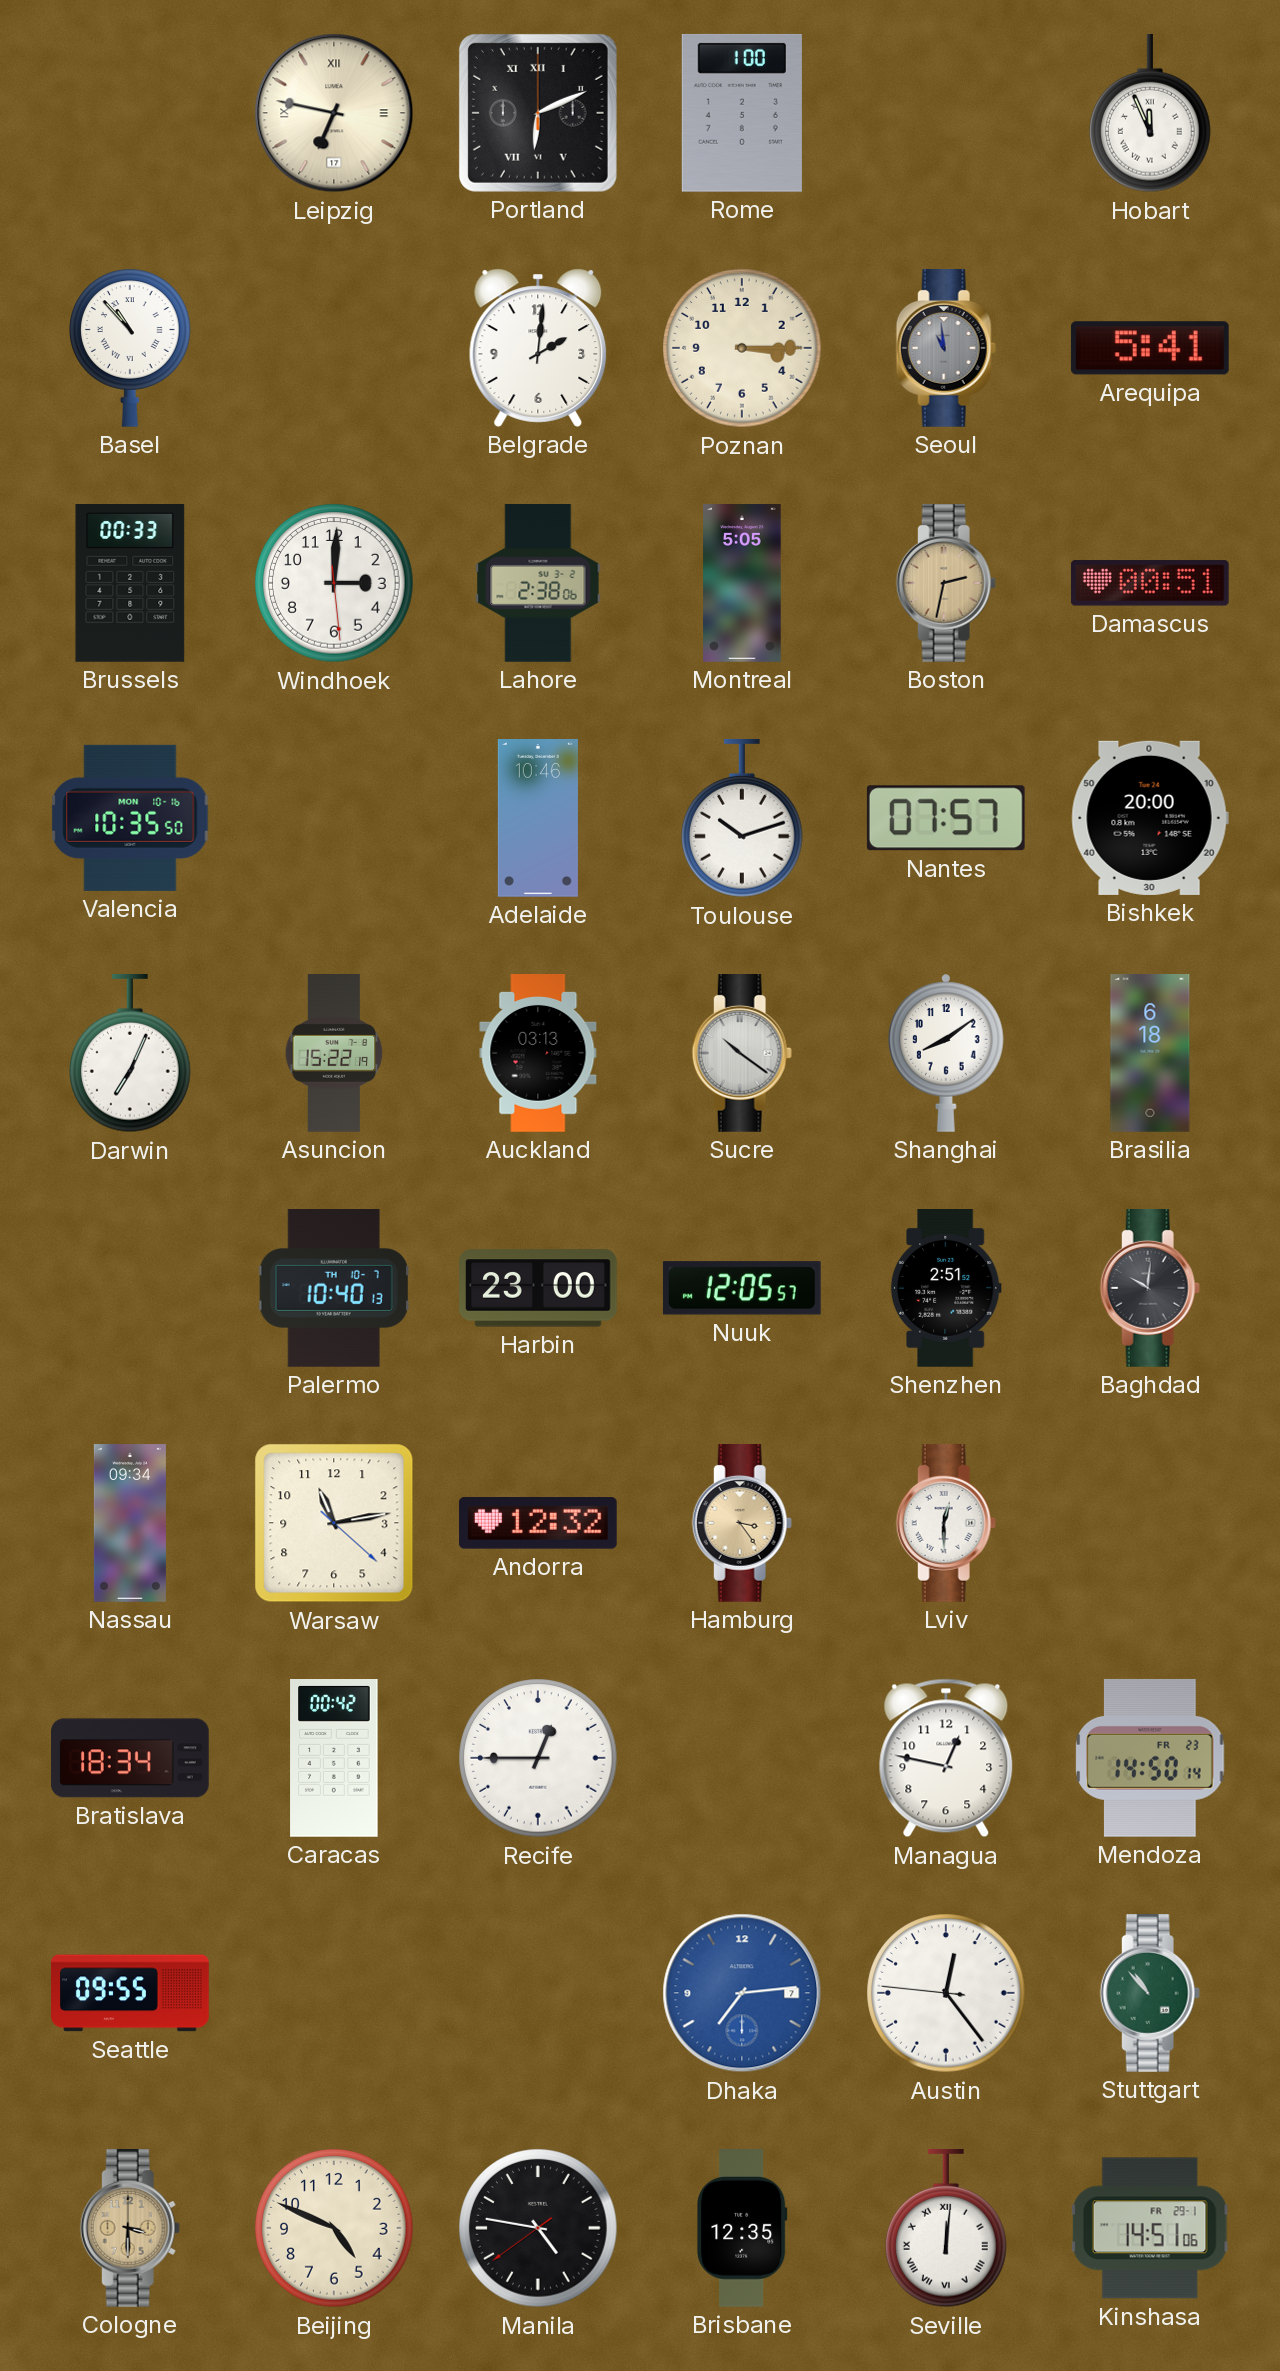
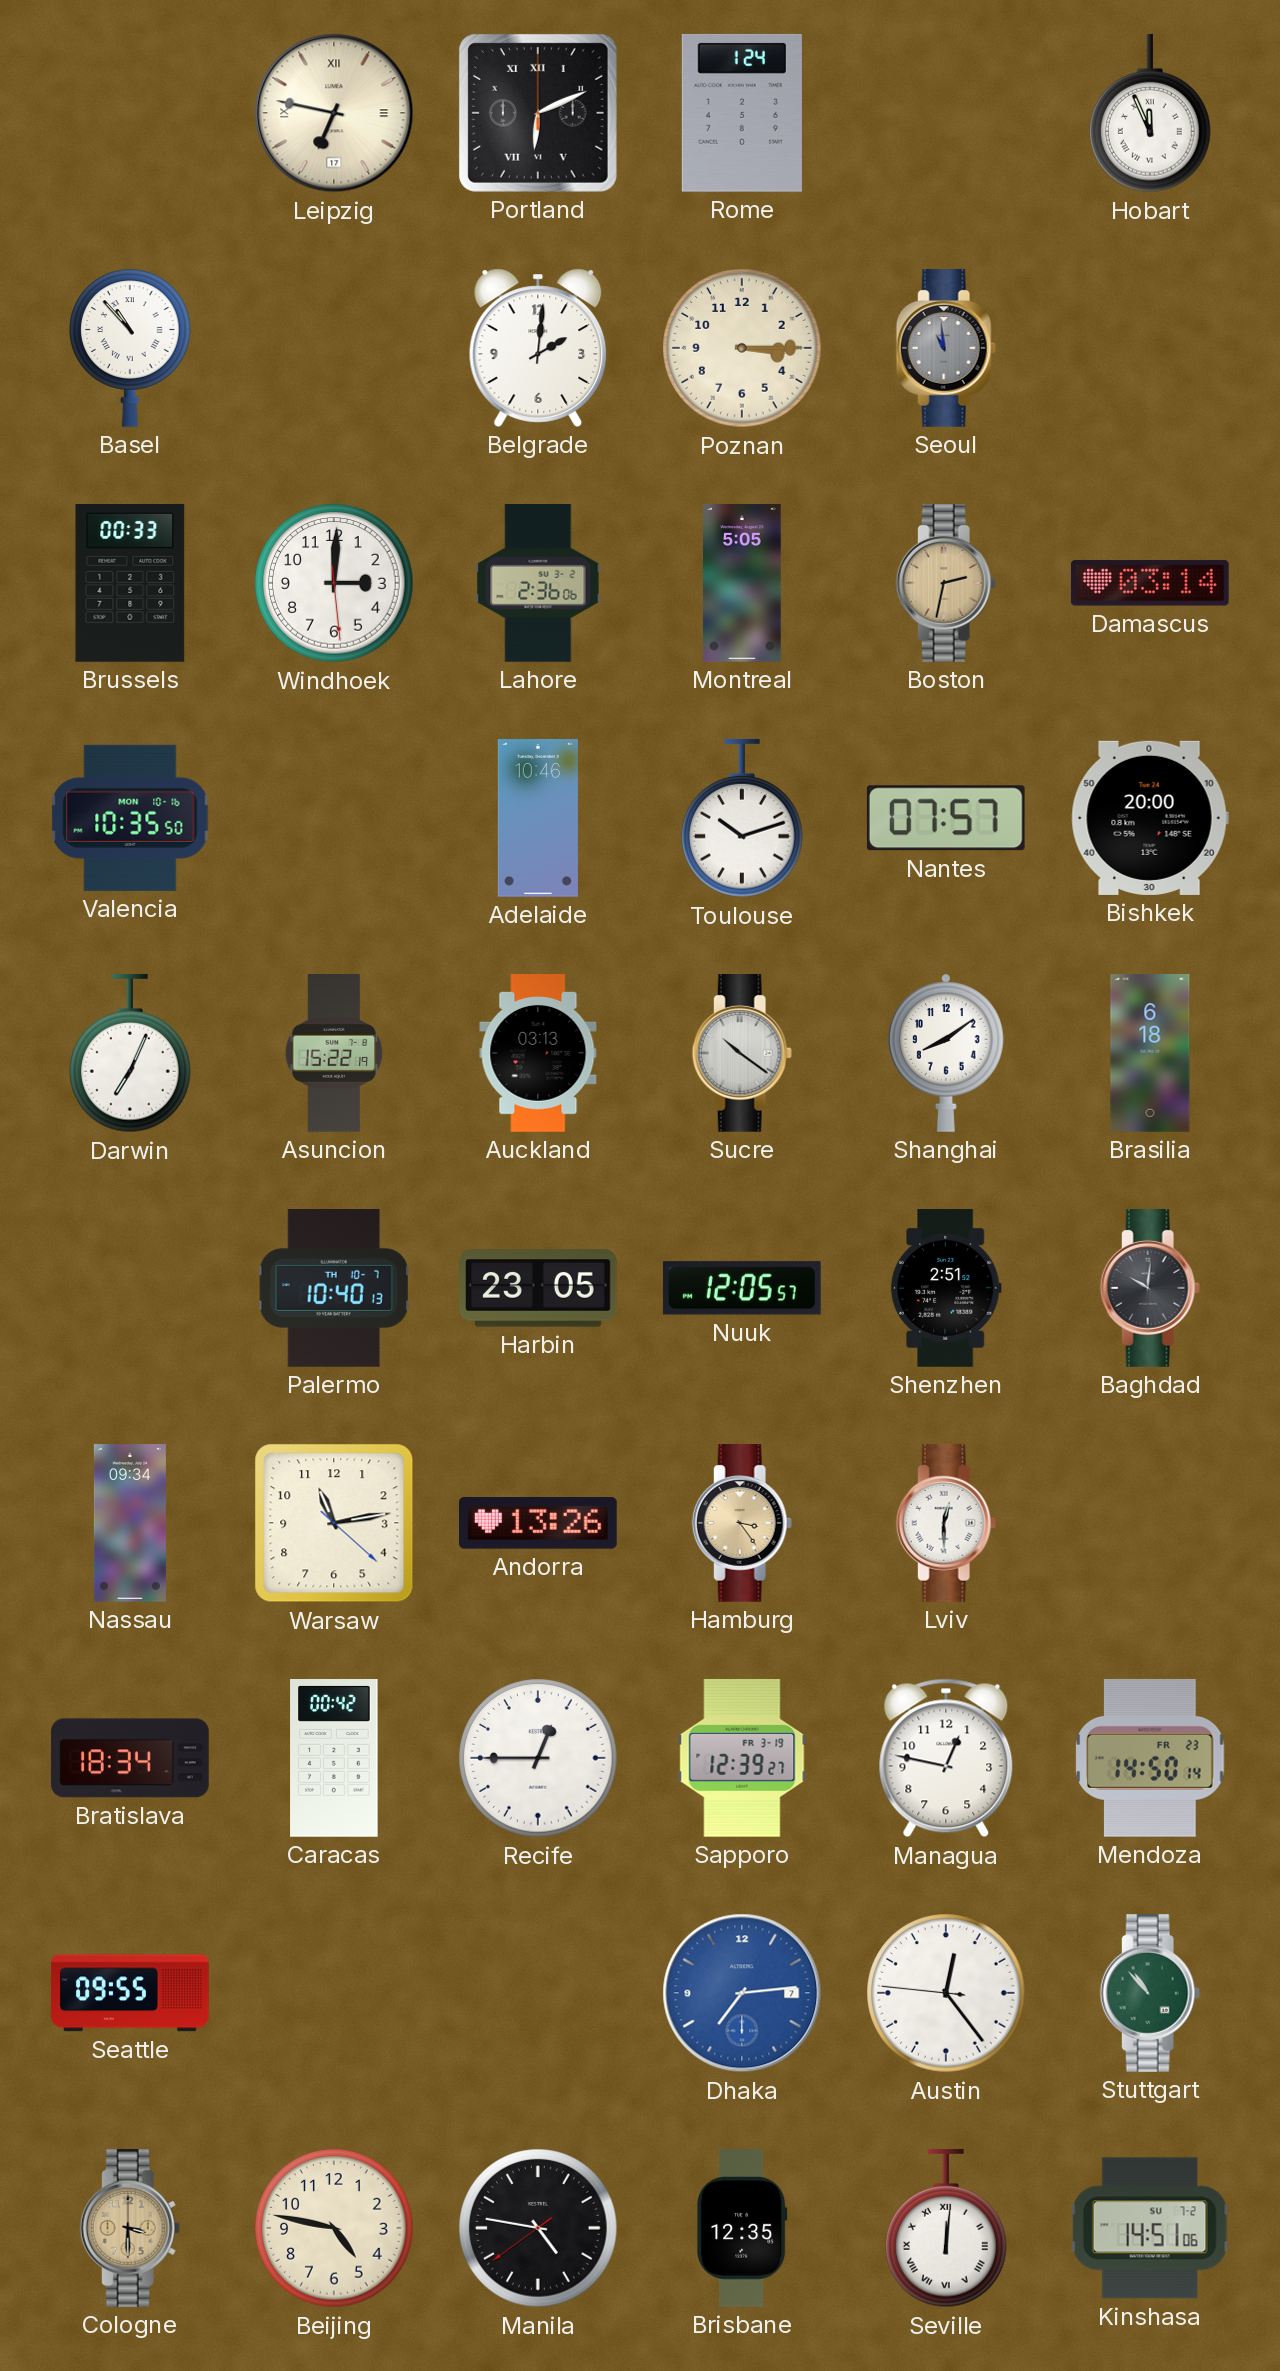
Rome: 1:00 -> 1:24
Arequipa: 5:41 -> none
Lahore: 2:38 -> 2:36
Damascus: 00:51 -> 03:14
Harbin: 23:00 -> 23:05
Andorra: 12:32 -> 13:26
Sapporo: none -> 12:39
Beijing: 4:49 -> 4:47
Kinshasa date: FR 29-1 -> SU 7-2
